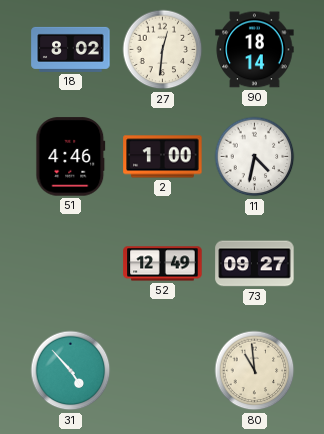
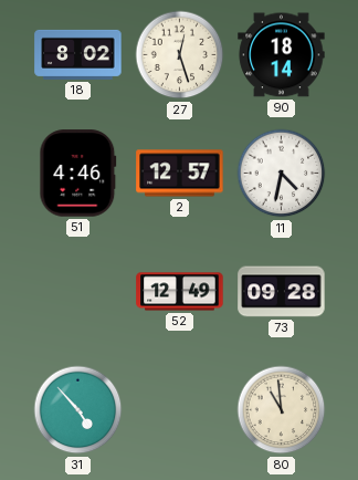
27: 12:31 -> 12:27
2: 1:00 -> 12:57
73: 09:27 -> 09:28
